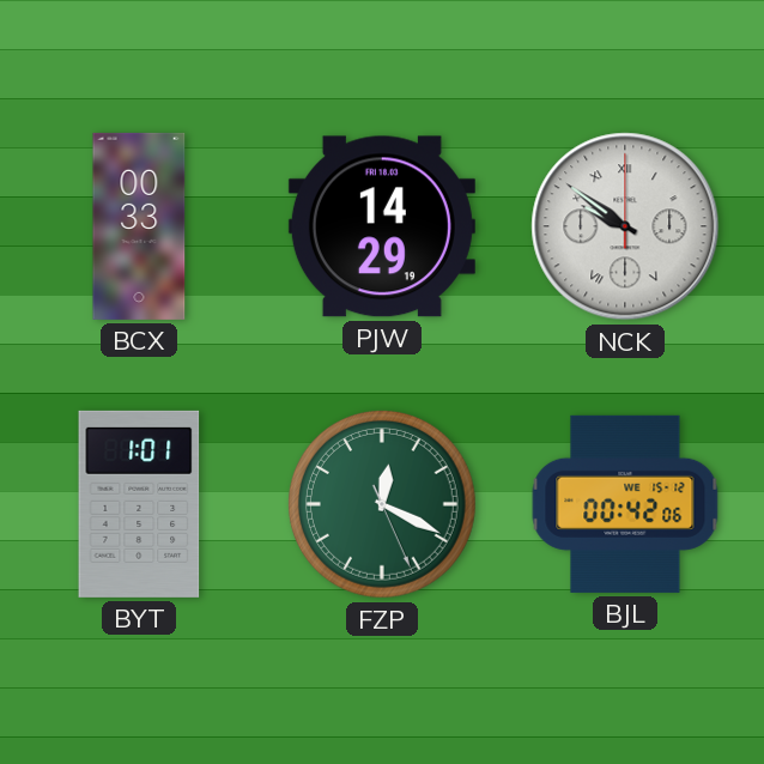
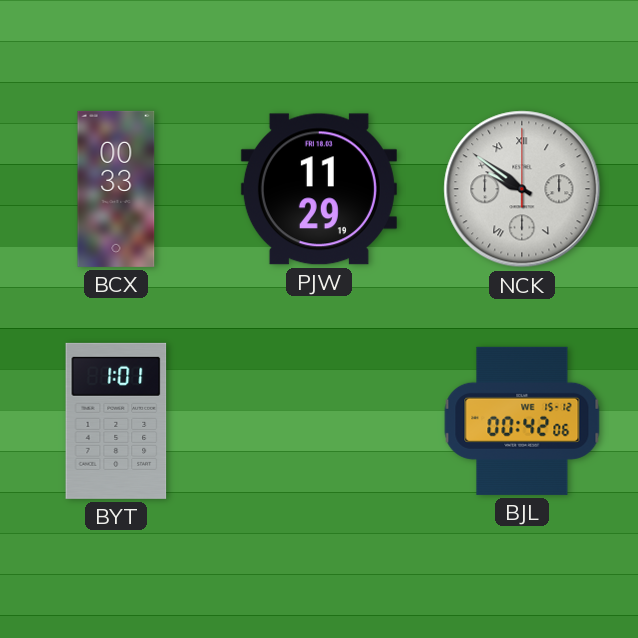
PJW: 14:29 -> 11:29
FZP: 12:19 -> none
